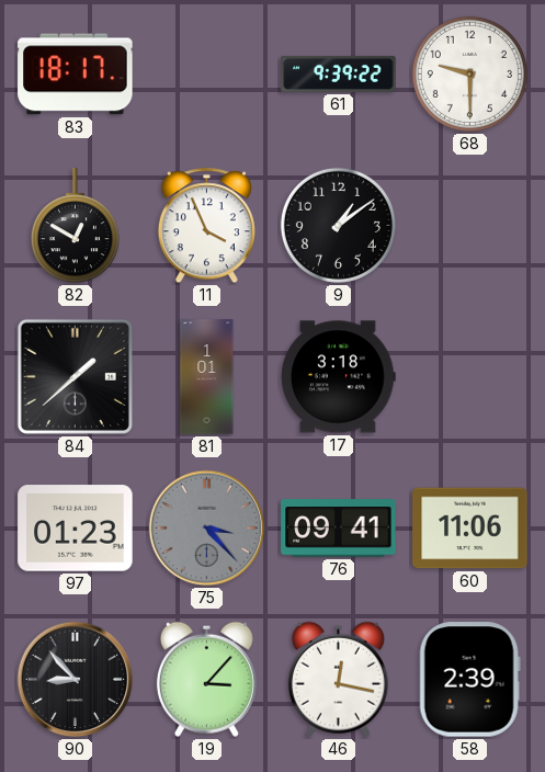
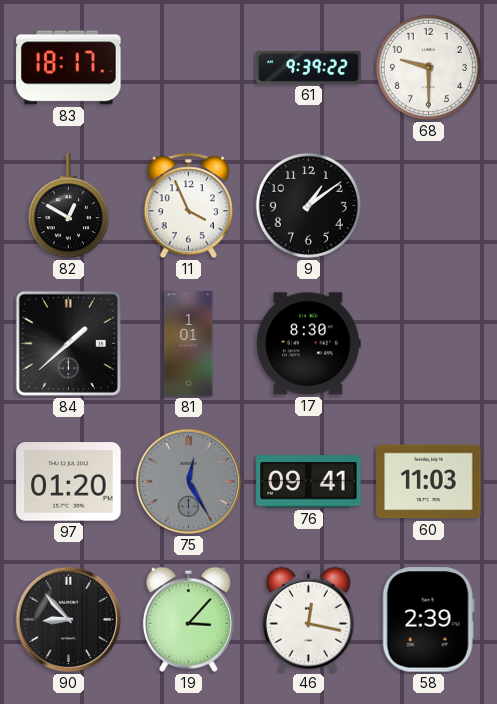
17: 3:18 -> 8:30
97: 01:23 -> 01:20
75: 3:23 -> 12:25
60: 11:06 -> 11:03
